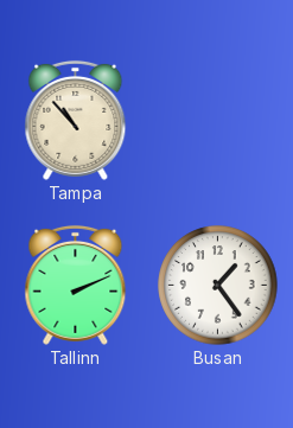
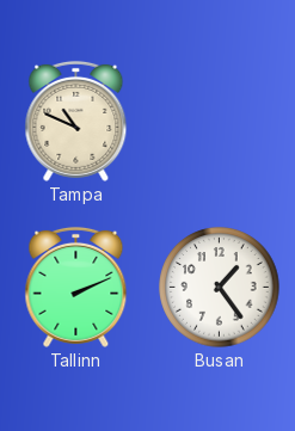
Tampa: 10:53 -> 10:49
